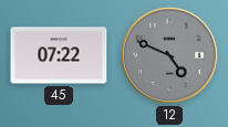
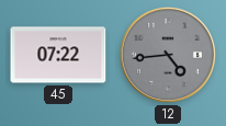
12: 4:49 -> 4:44
